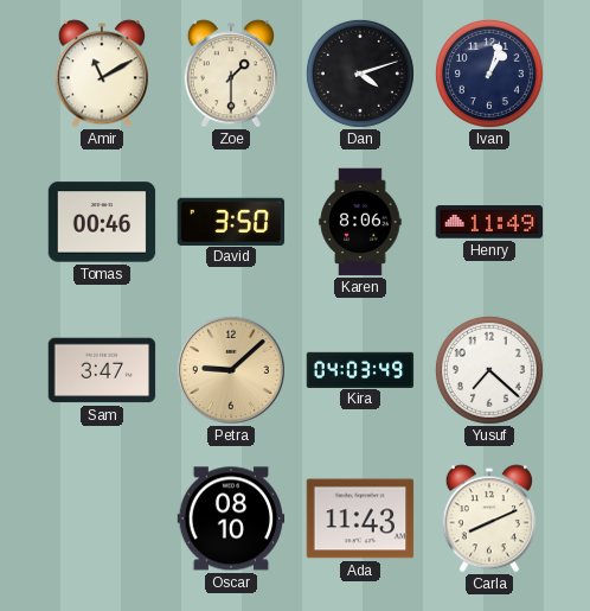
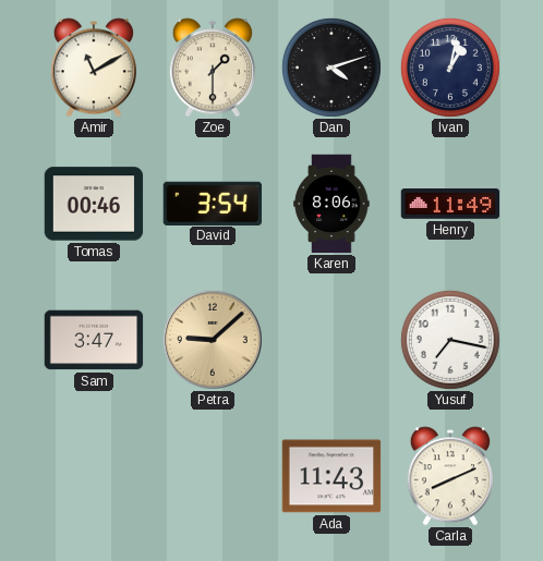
Ivan: 1:03 -> 1:02
David: 3:50 -> 3:54
Kira: 04:03 -> none
Yusuf: 7:22 -> 7:17
Oscar: 08:10 -> none
